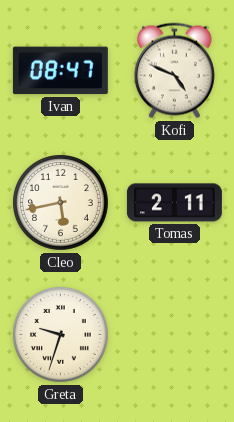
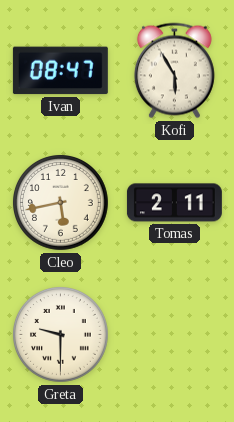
Kofi: 4:49 -> 5:55
Greta: 9:33 -> 9:30
